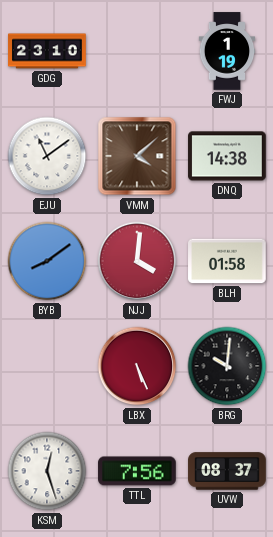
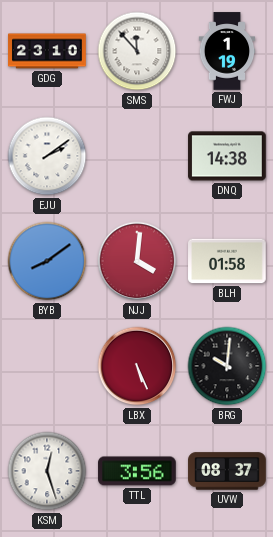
SMS: none -> 11:53
EJU: 11:09 -> 2:09
VMM: 4:08 -> none
TTL: 7:56 -> 3:56
